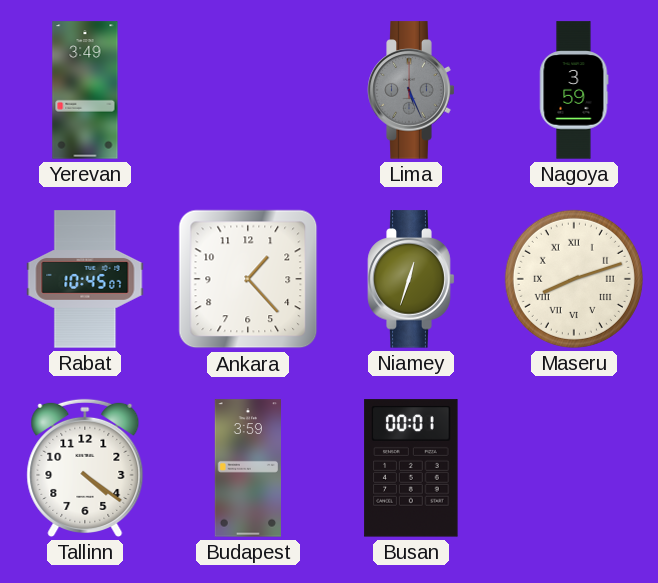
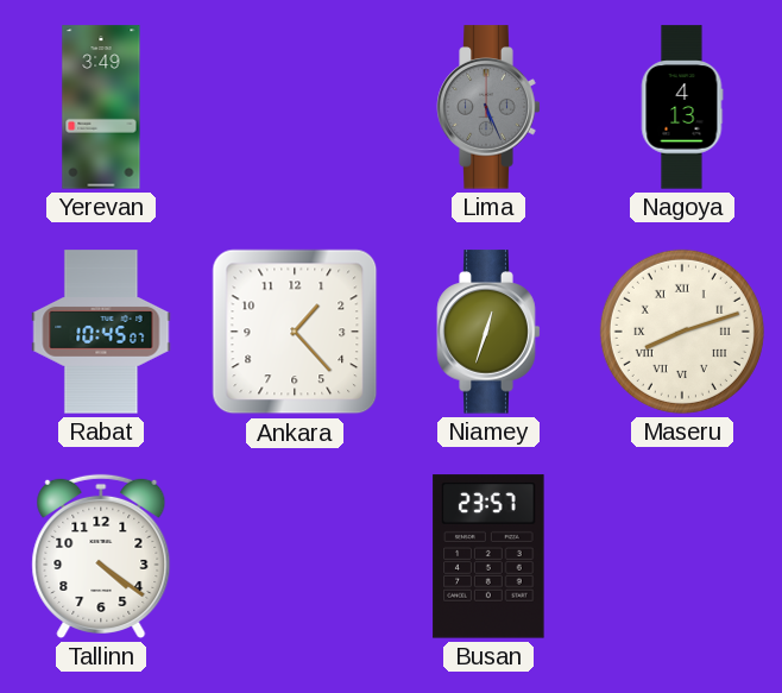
Nagoya: 3:59 -> 4:13
Budapest: 3:59 -> none
Busan: 00:01 -> 23:57
